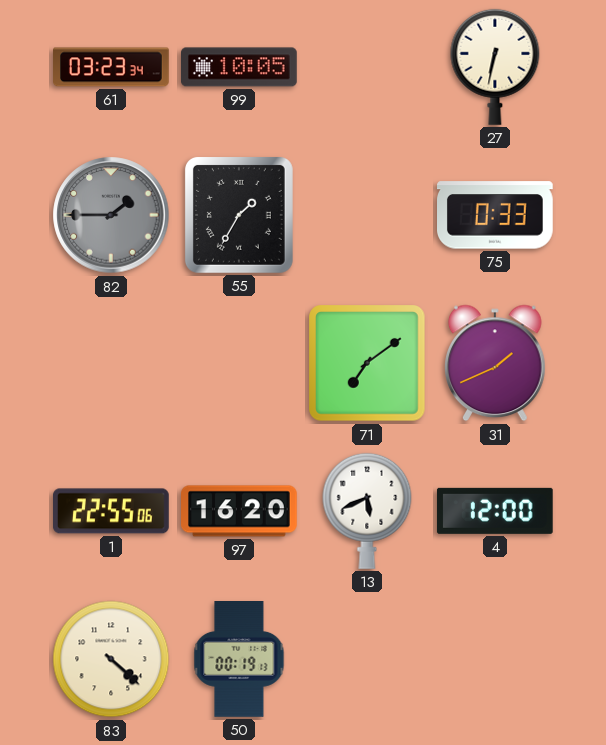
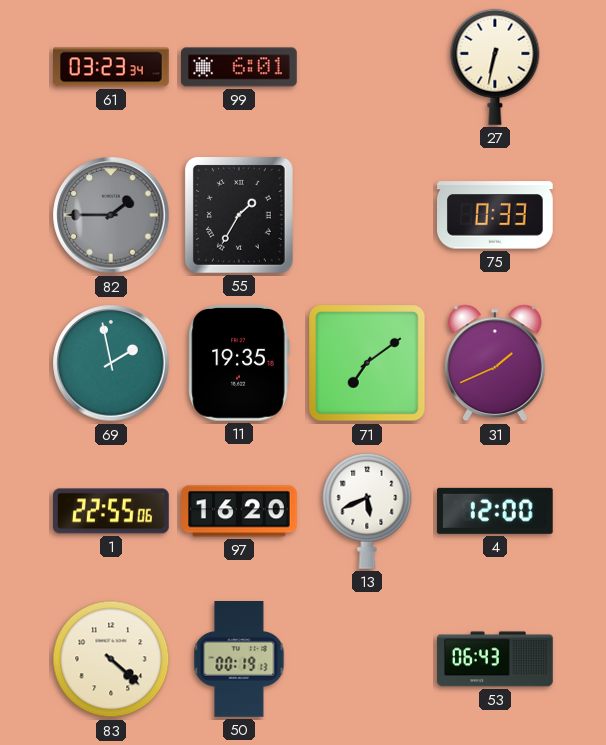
99: 10:05 -> 6:01
69: none -> 1:58
11: none -> 19:35
53: none -> 06:43
